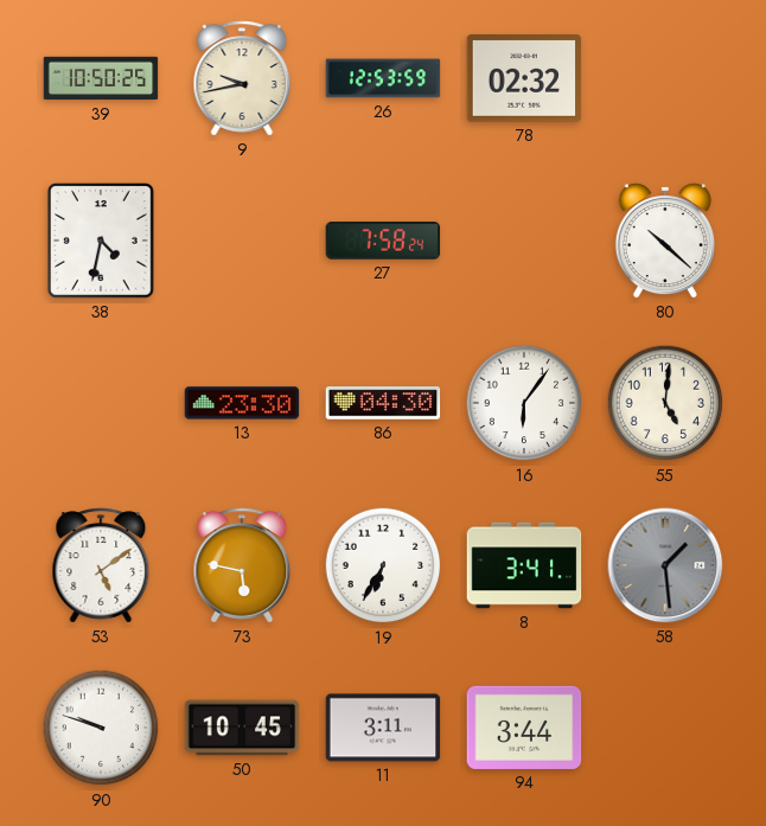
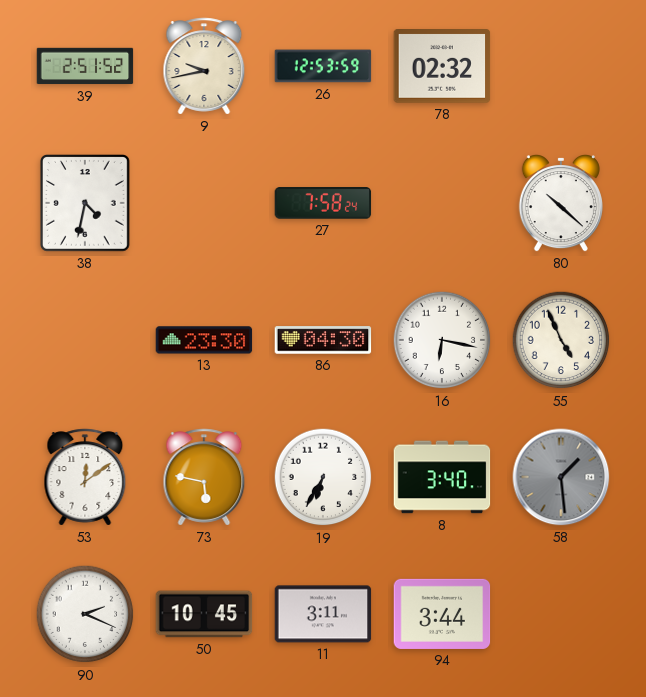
39: 10:50 -> 2:51
16: 6:06 -> 6:17
55: 5:01 -> 4:56
53: 5:09 -> 12:09
8: 3:41 -> 3:40
90: 9:48 -> 2:19
